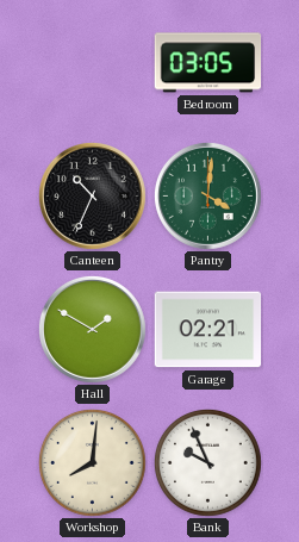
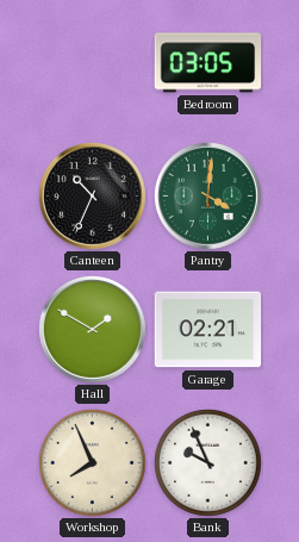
Workshop: 8:01 -> 7:56
